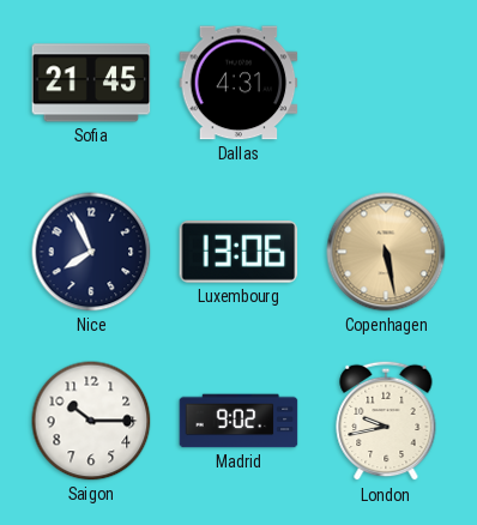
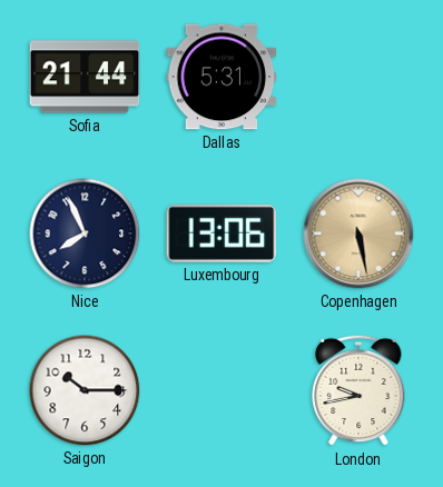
Sofia: 21:45 -> 21:44
Dallas: 4:31 -> 5:31
Madrid: 9:02 -> none
